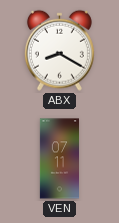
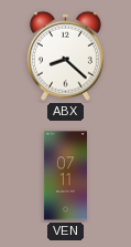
ABX: 8:20 -> 8:22
